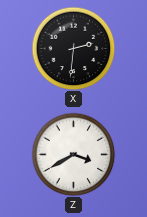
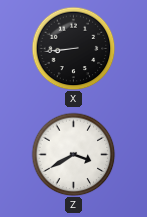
X: 2:31 -> 8:44
